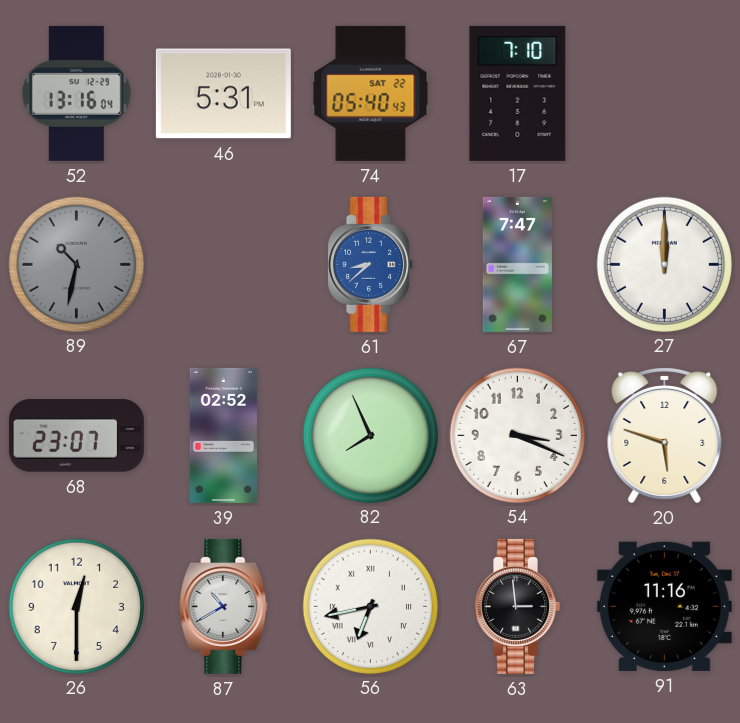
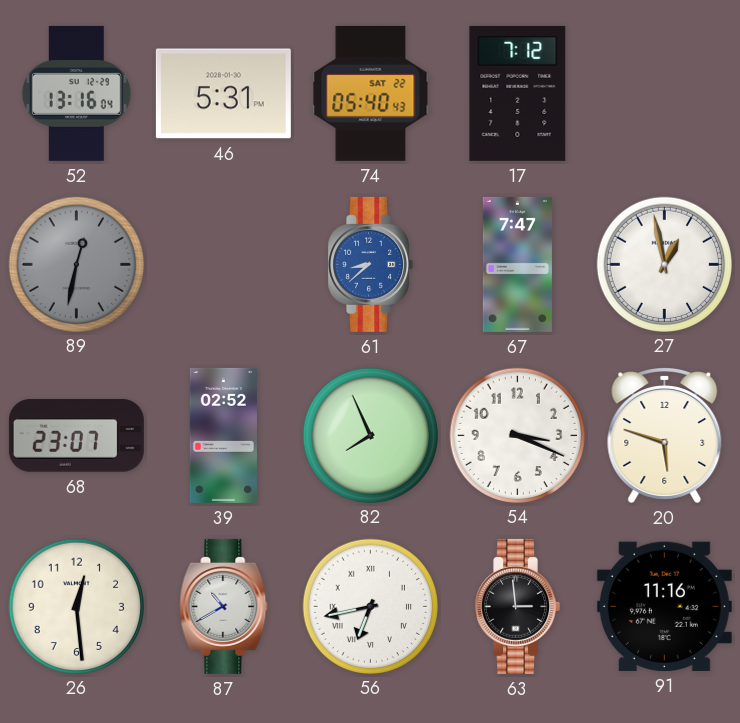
17: 7:10 -> 7:12
89: 10:32 -> 12:32
27: 12:00 -> 12:58
26: 12:30 -> 12:29
